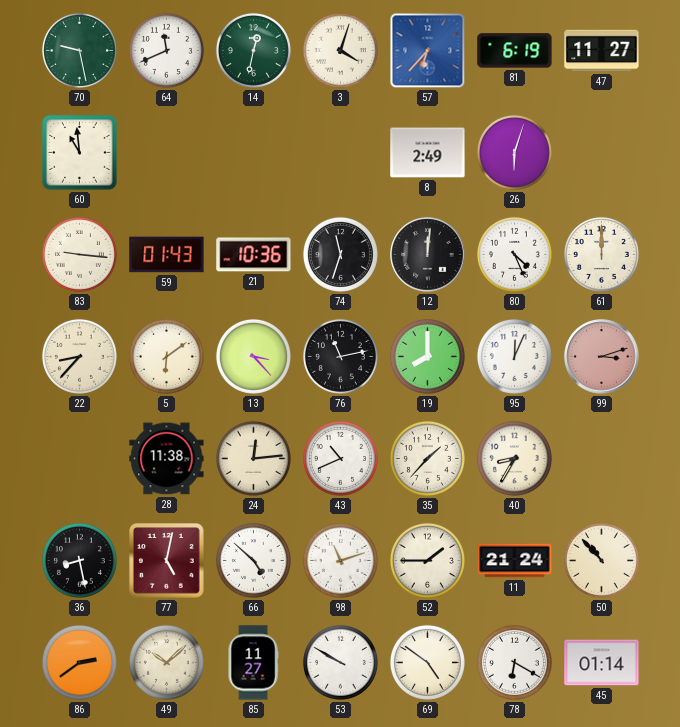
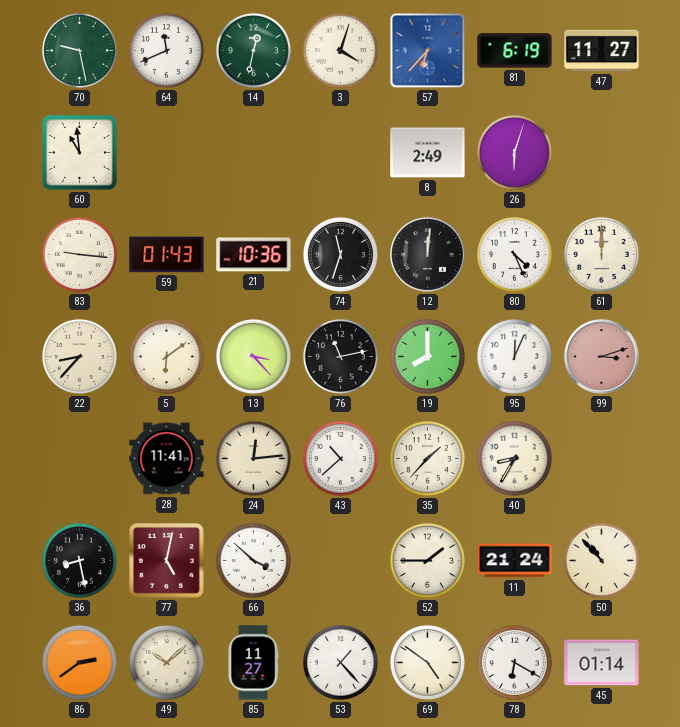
28: 11:38 -> 11:41
43: 10:41 -> 10:38
66: 4:52 -> 3:52
98: 11:12 -> none
53: 9:50 -> 1:23
